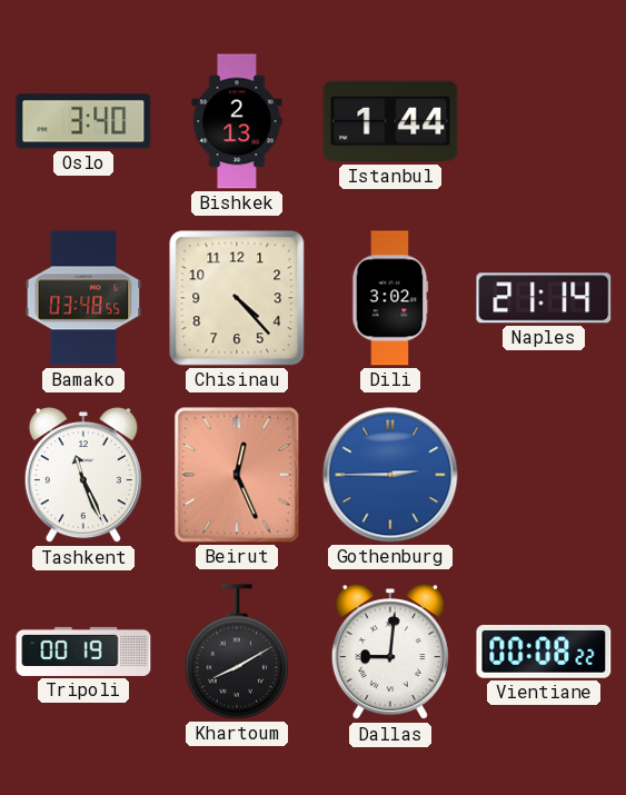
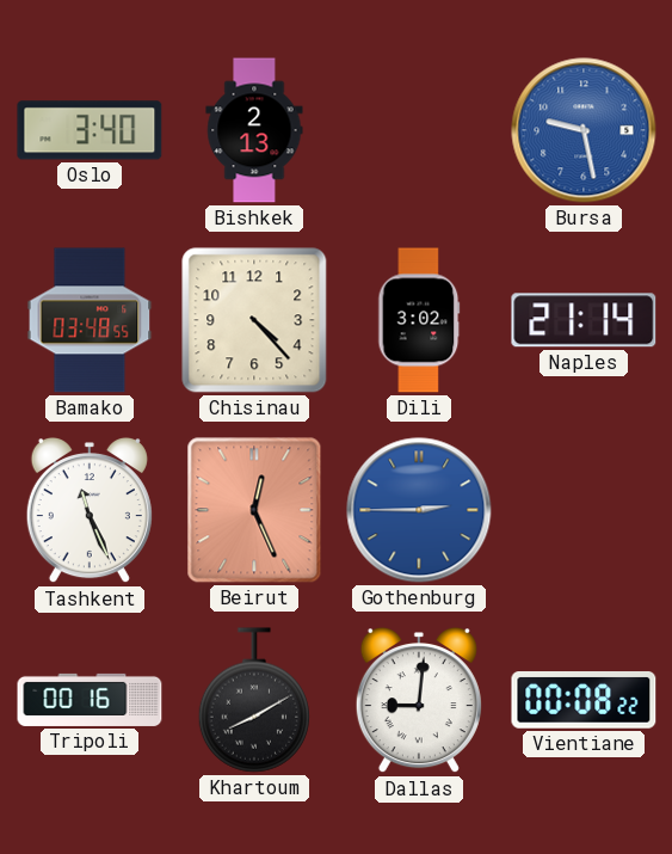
Istanbul: 1:44 -> none
Bursa: none -> 9:28
Tripoli: 00:19 -> 00:16
